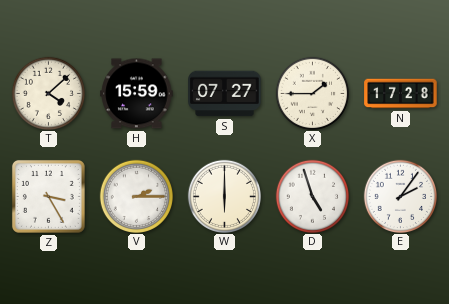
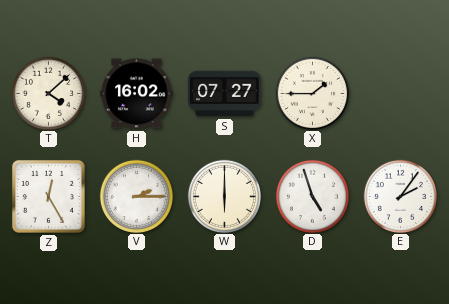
H: 15:59 -> 16:02
N: 17:28 -> none
Z: 3:25 -> 12:25
